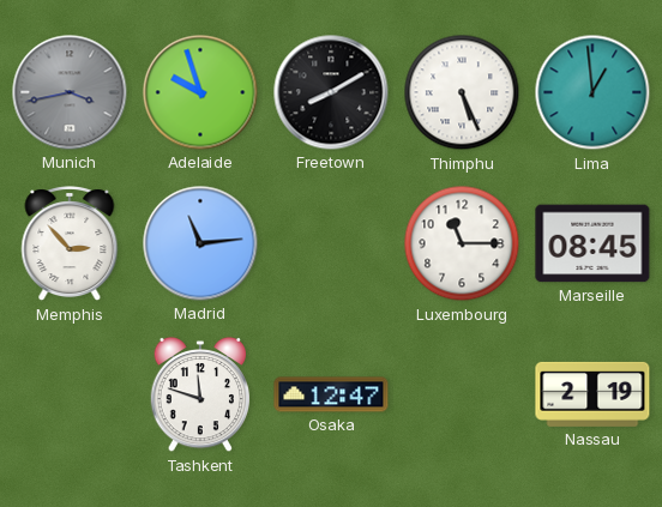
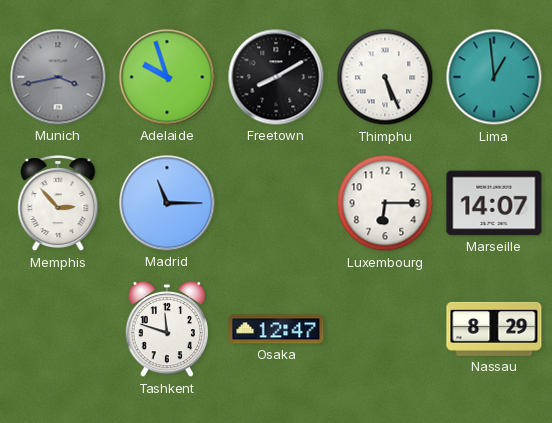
Madrid: 11:14 -> 11:15
Luxembourg: 11:15 -> 6:15
Marseille: 08:45 -> 14:07
Nassau: 2:19 -> 8:29
